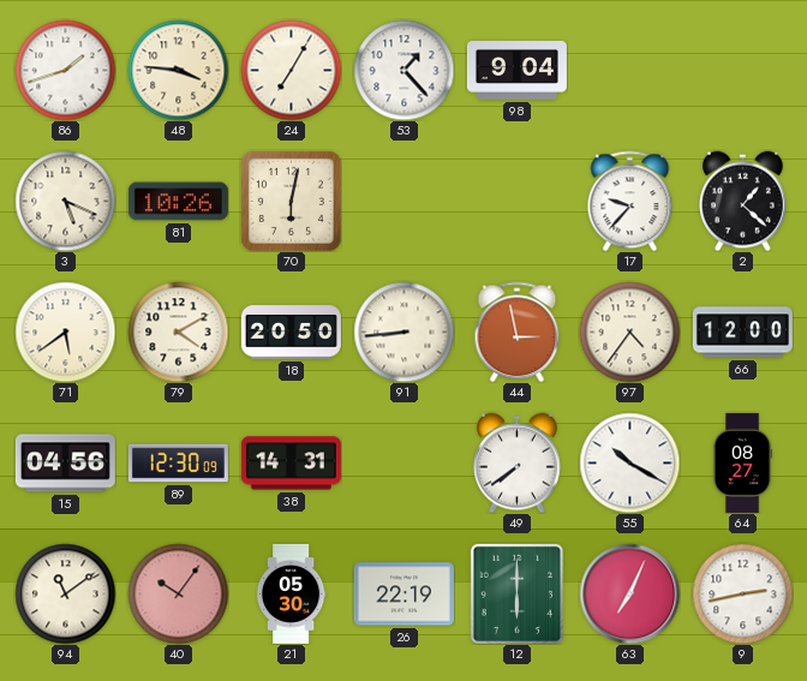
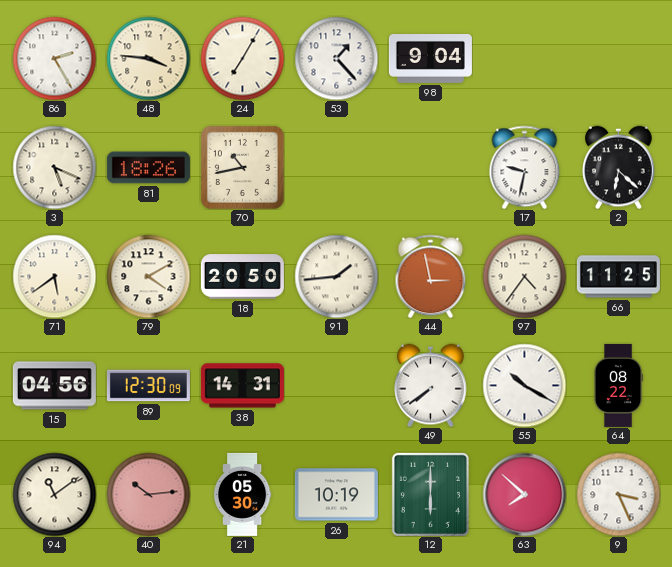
86: 1:42 -> 2:25
81: 10:26 -> 18:26
70: 6:02 -> 10:43
17: 9:37 -> 9:32
2: 1:22 -> 6:22
91: 8:44 -> 1:44
66: 12:00 -> 11:25
64: 08:27 -> 08:22
40: 10:06 -> 10:14
26: 22:19 -> 10:19
63: 7:04 -> 7:52
9: 2:43 -> 3:26
